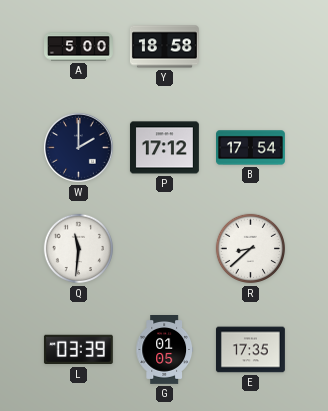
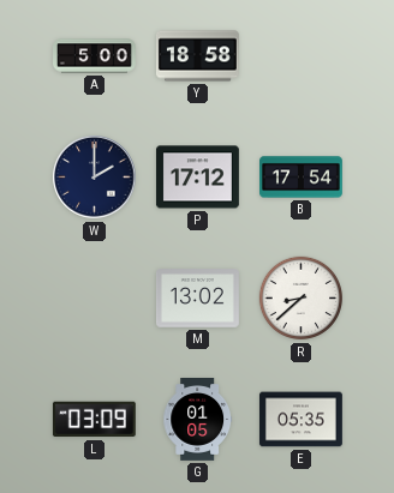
Q: 11:31 -> none
M: none -> 13:02
L: 03:39 -> 03:09
E: 17:35 -> 05:35
